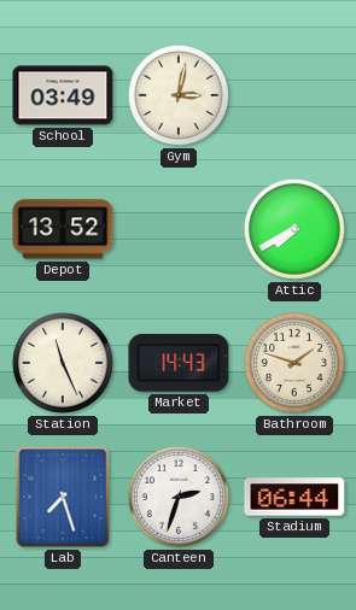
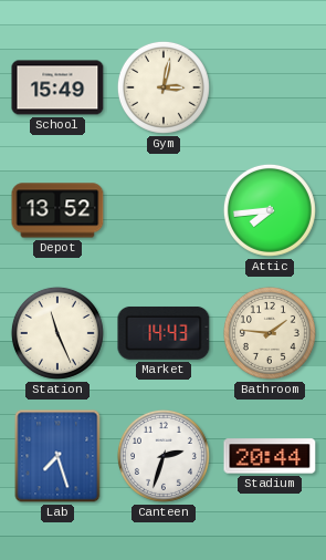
School: 03:49 -> 15:49
Attic: 7:40 -> 7:44
Bathroom: 1:48 -> 1:46
Stadium: 06:44 -> 20:44
